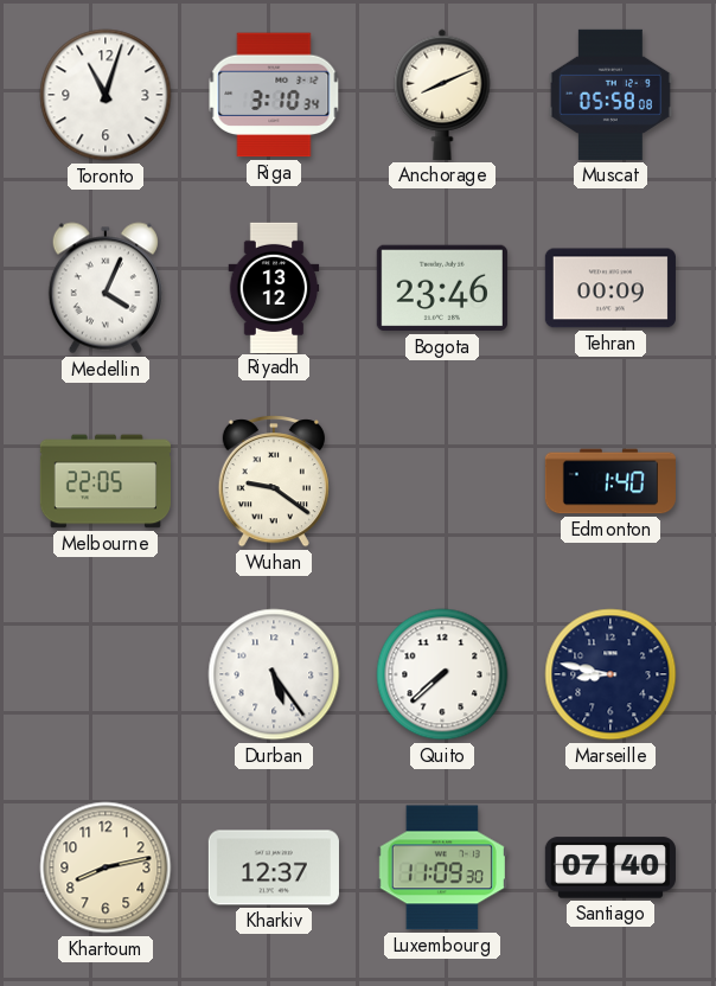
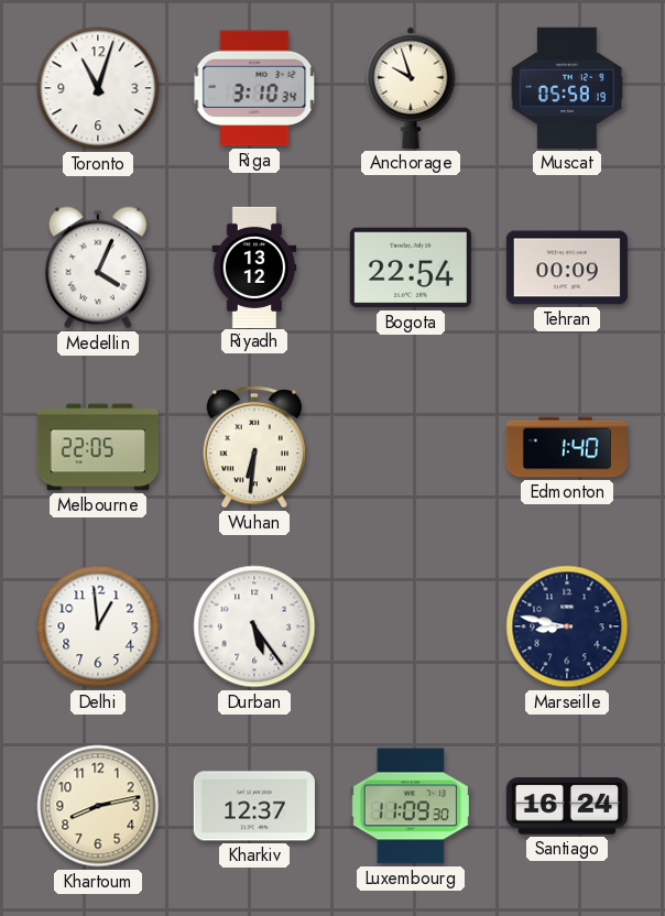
Anchorage: 8:11 -> 9:57
Muscat: 05:58:08 -> 05:58:19
Bogota: 23:46 -> 22:54
Wuhan: 9:21 -> 6:31
Delhi: none -> 12:59
Quito: 7:38 -> none
Santiago: 07:40 -> 16:24
